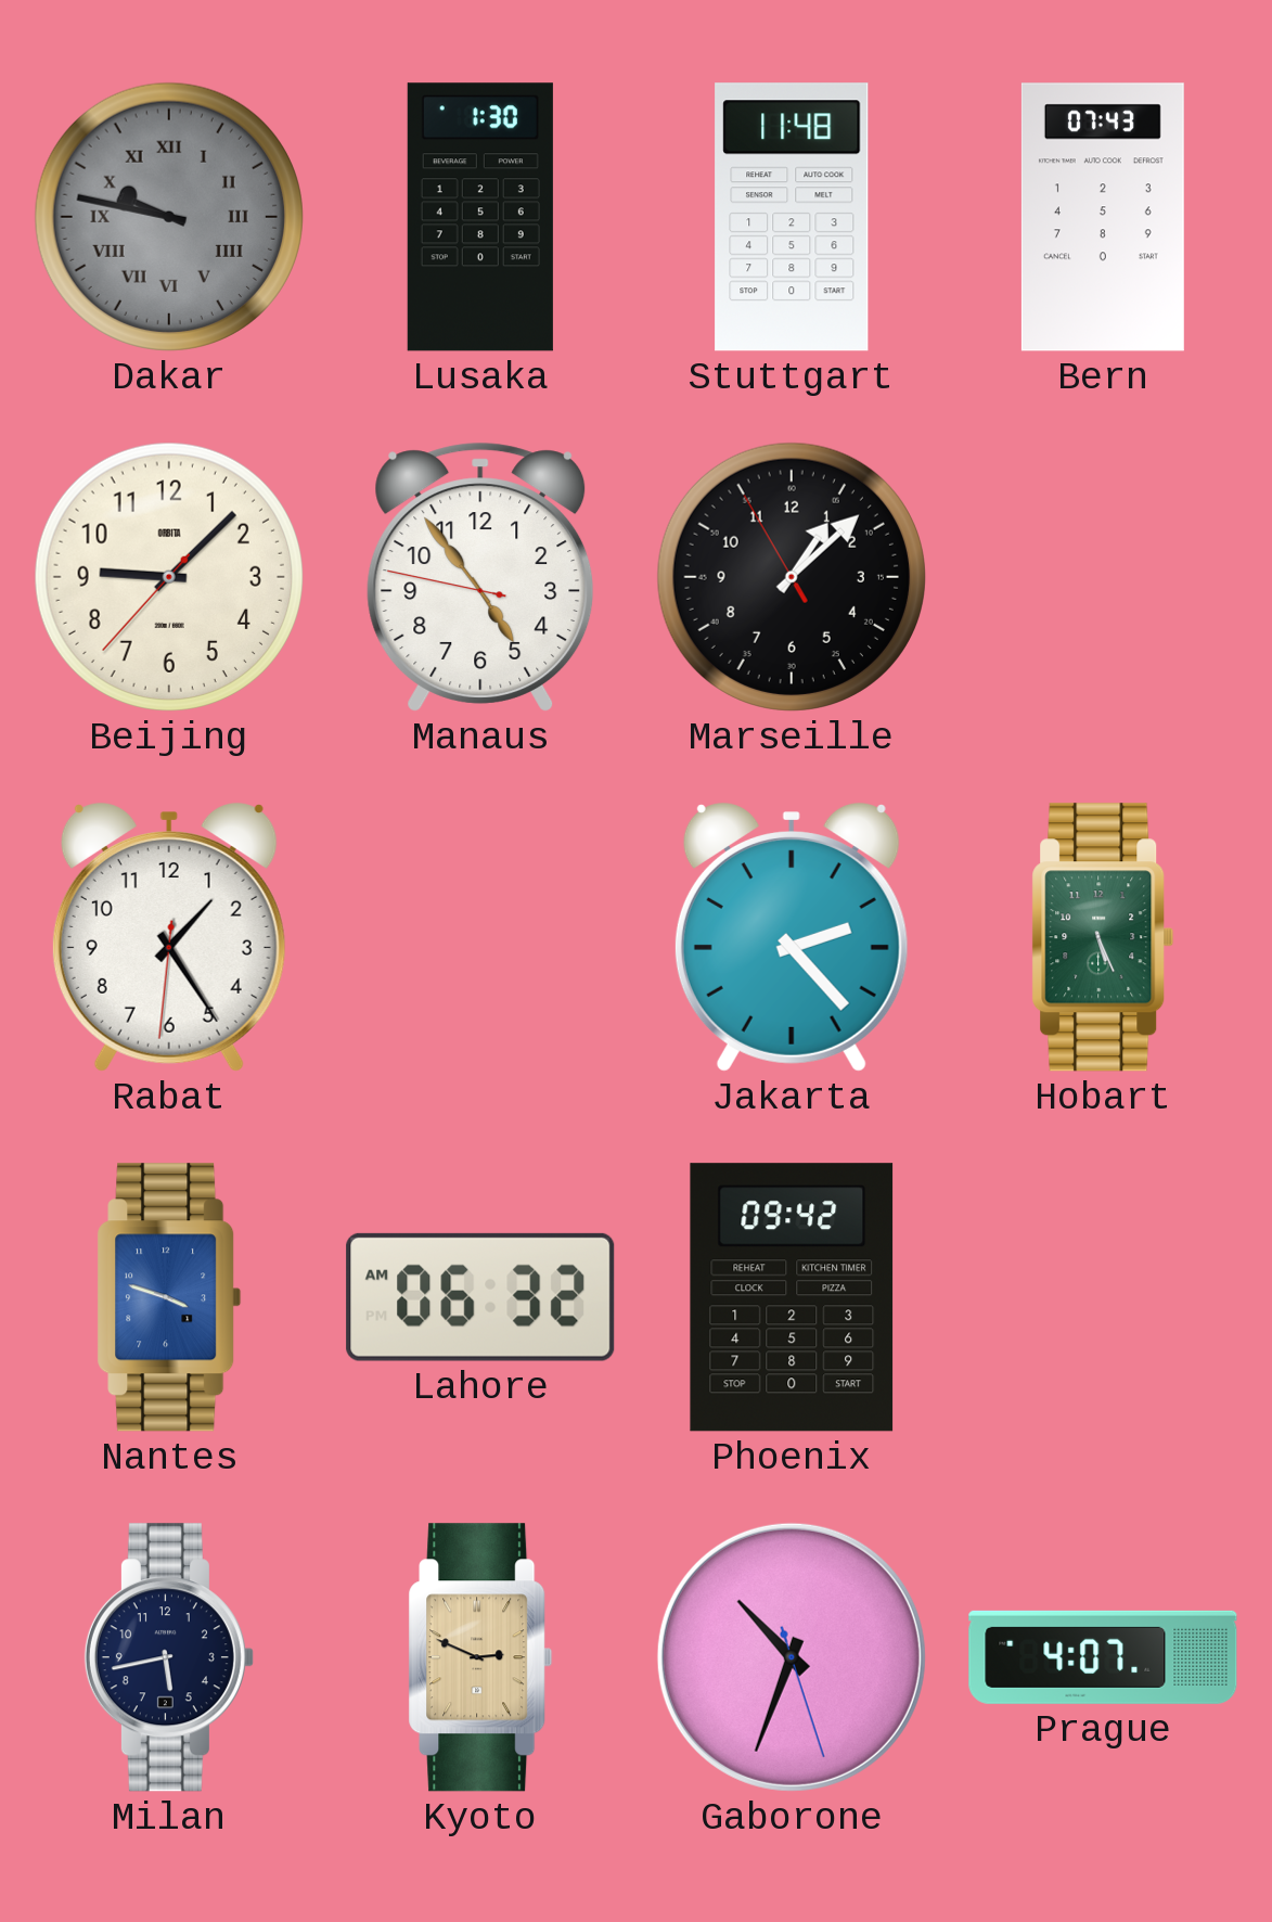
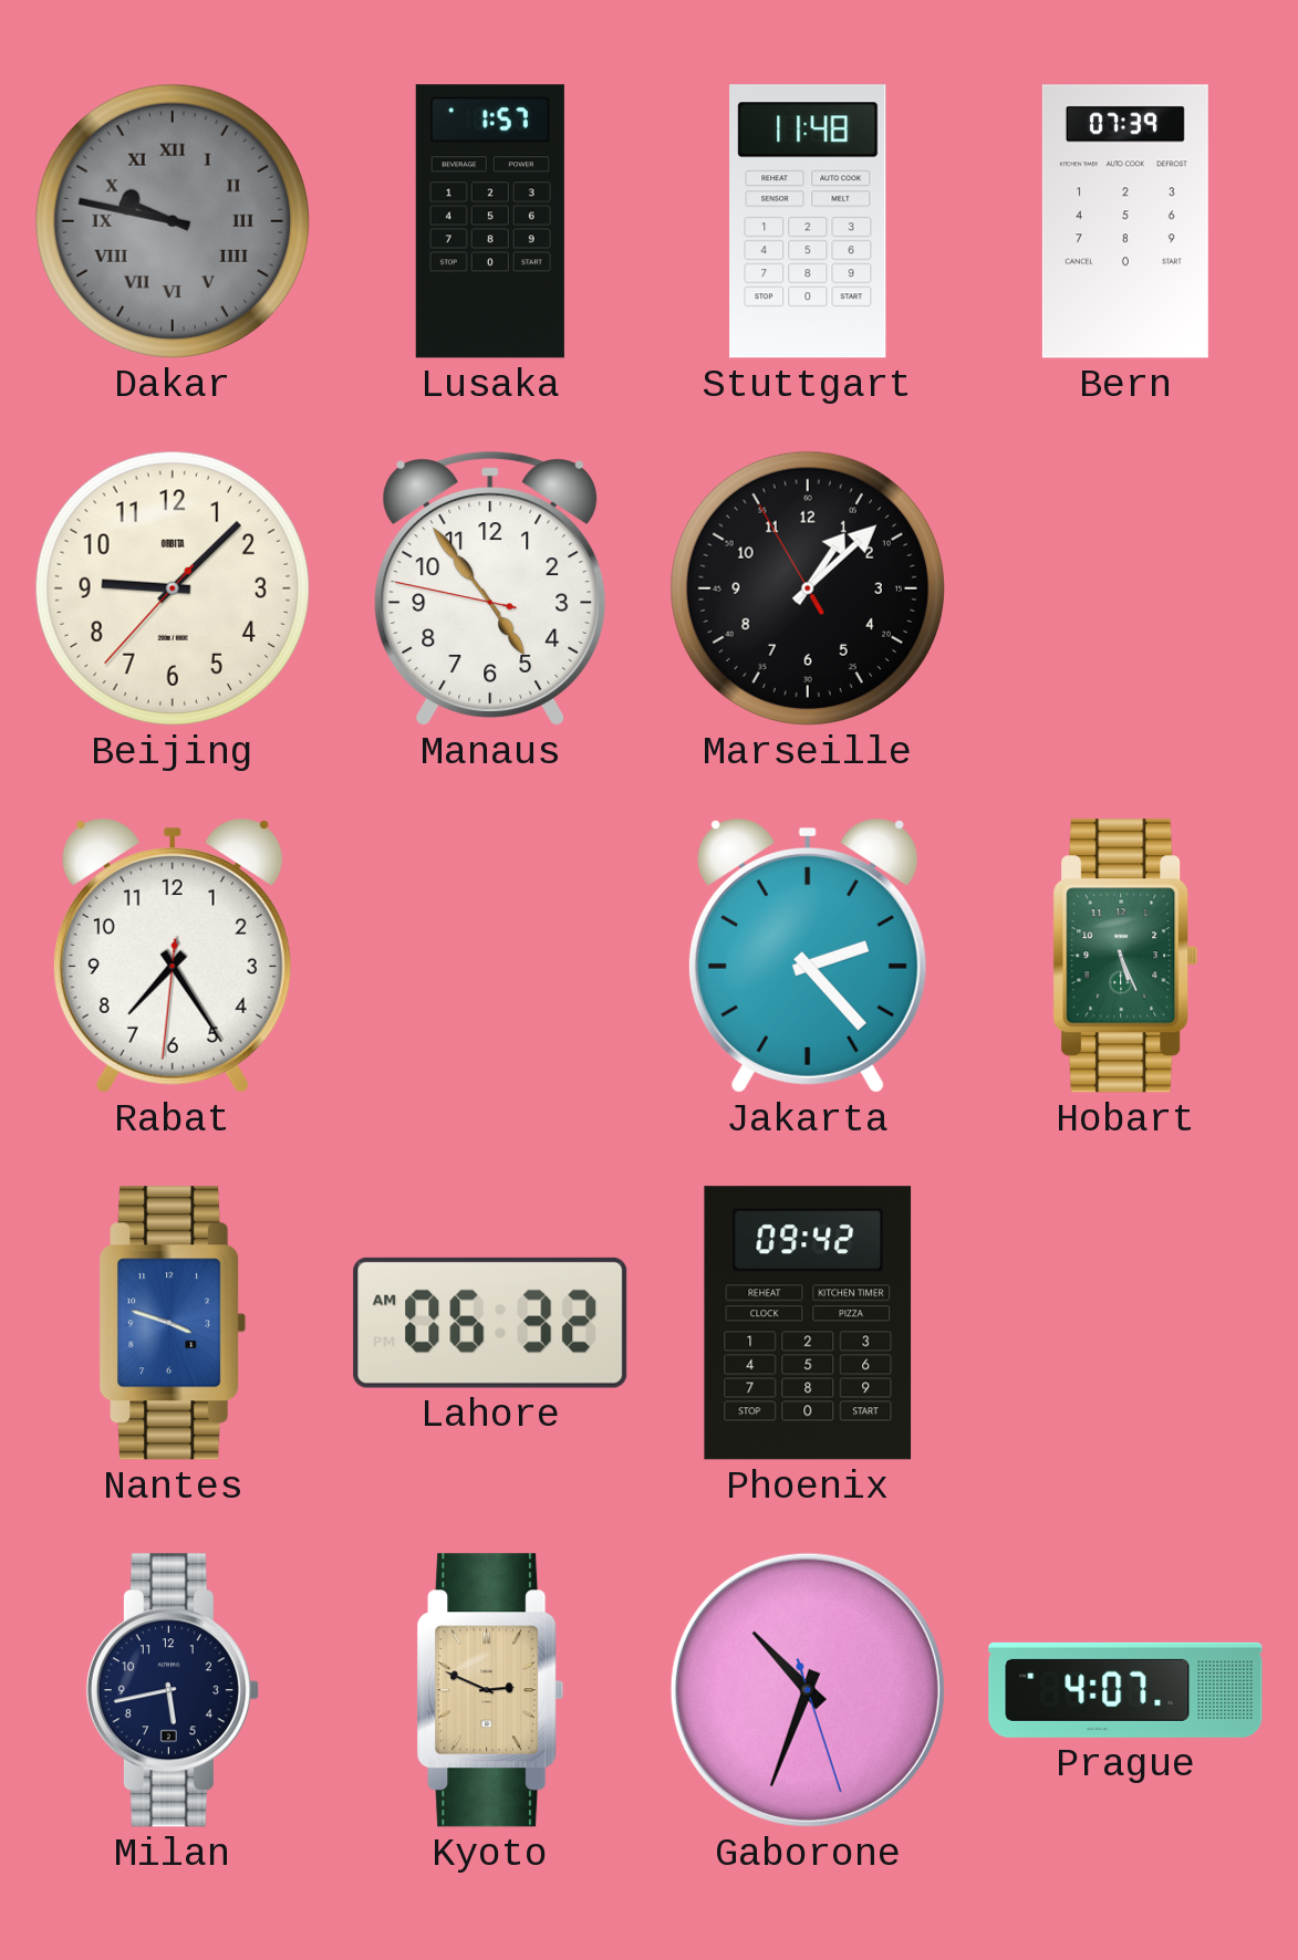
Lusaka: 1:30 -> 1:57
Bern: 07:43 -> 07:39
Rabat: 1:24 -> 7:24
